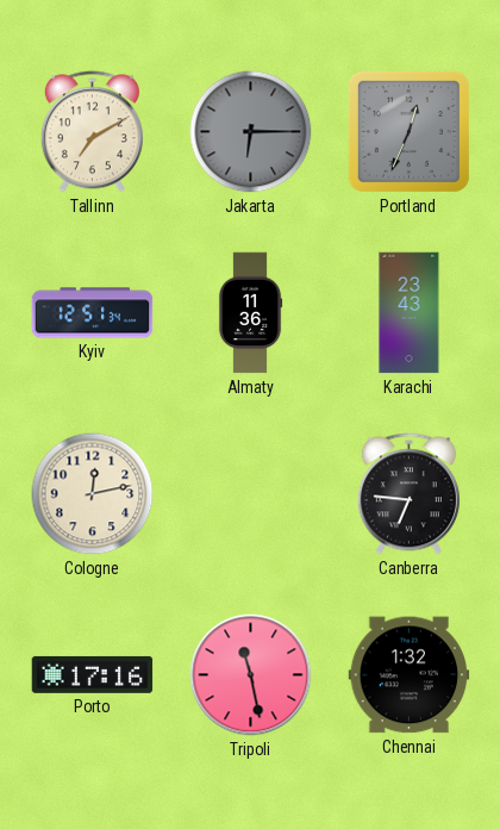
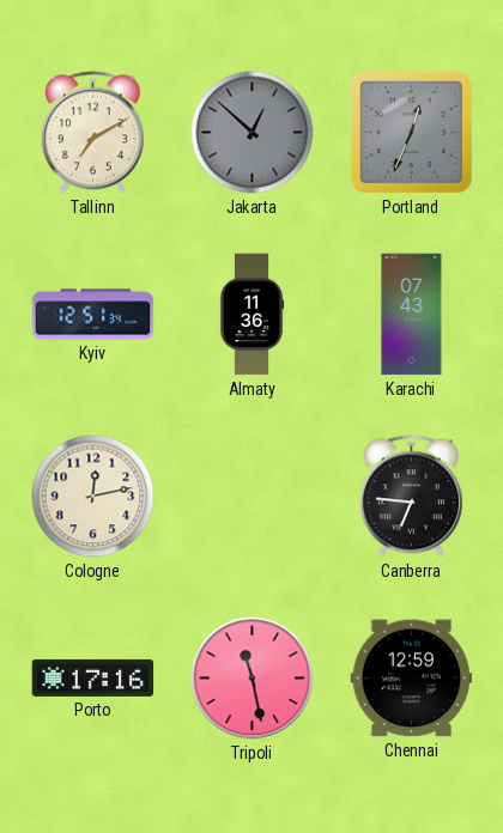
Jakarta: 6:15 -> 12:52
Karachi: 23:43 -> 07:43
Chennai: 1:32 -> 12:59
